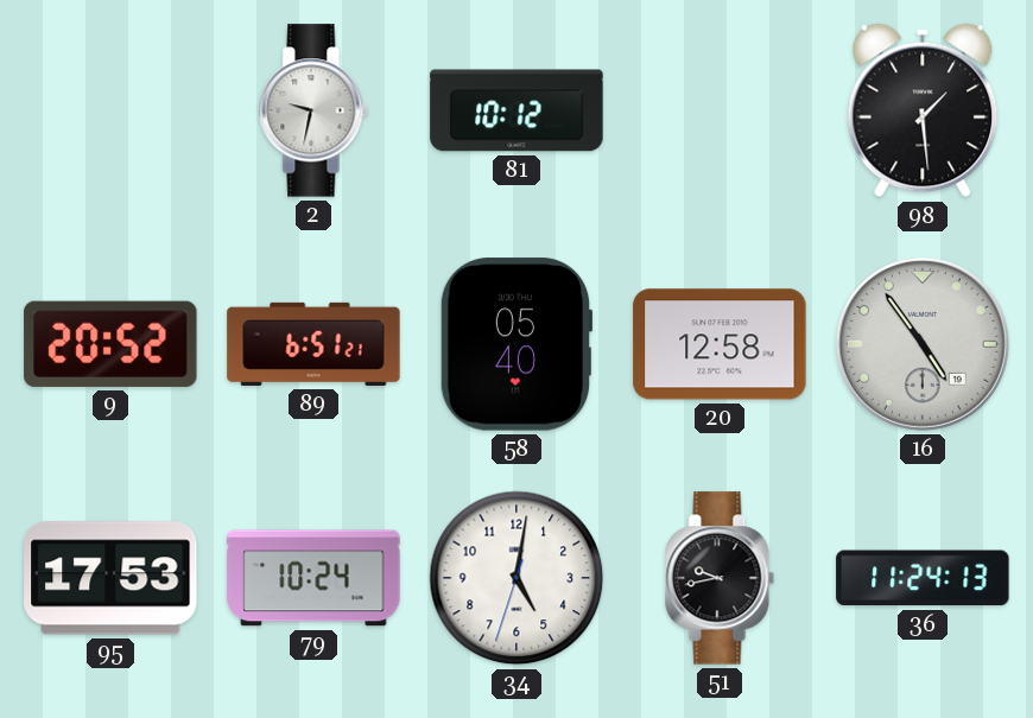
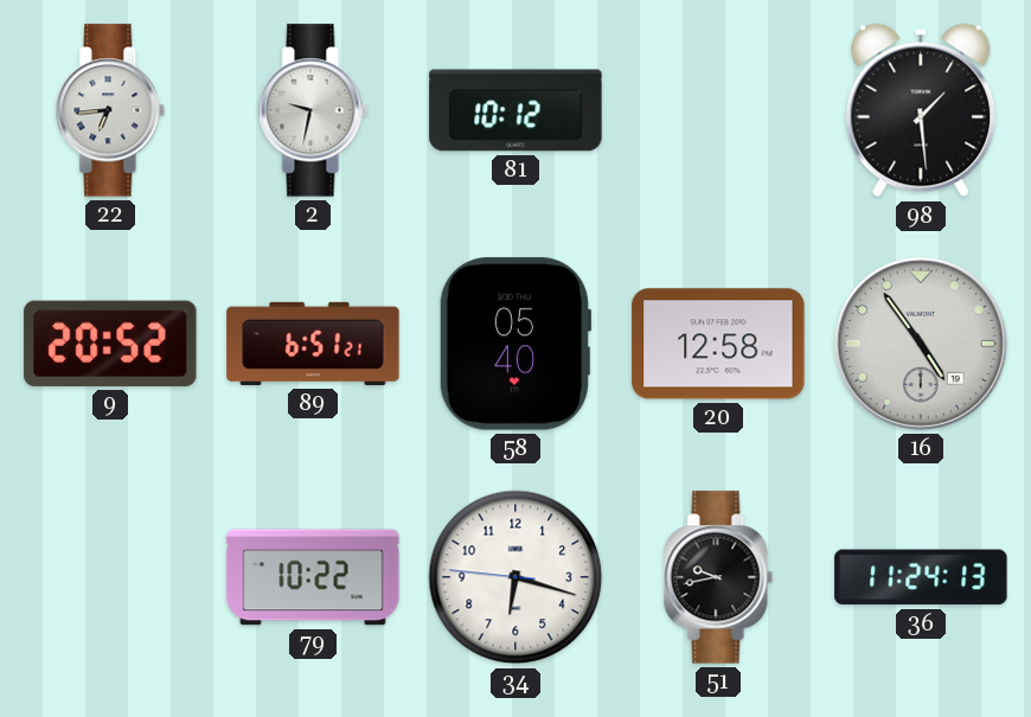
22: none -> 6:44
95: 17:53 -> none
79: 10:24 -> 10:22
34: 5:01 -> 6:17
